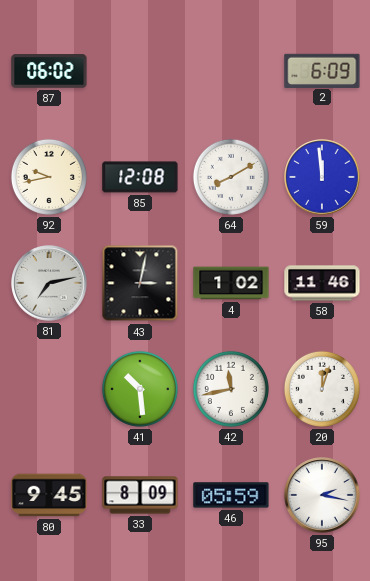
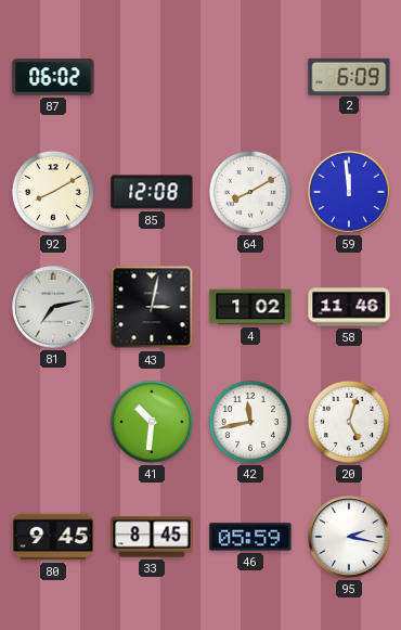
92: 9:43 -> 8:10
41: 10:29 -> 10:31
20: 12:03 -> 5:03
33: 8:09 -> 8:45
